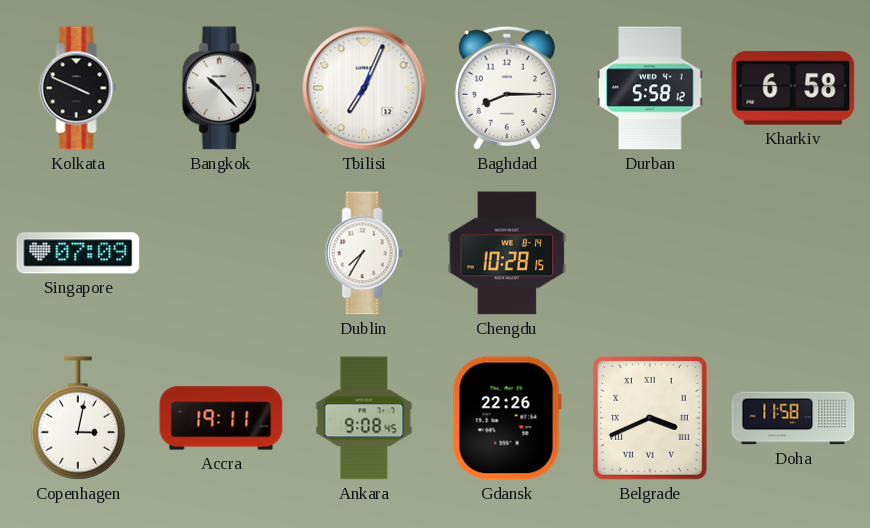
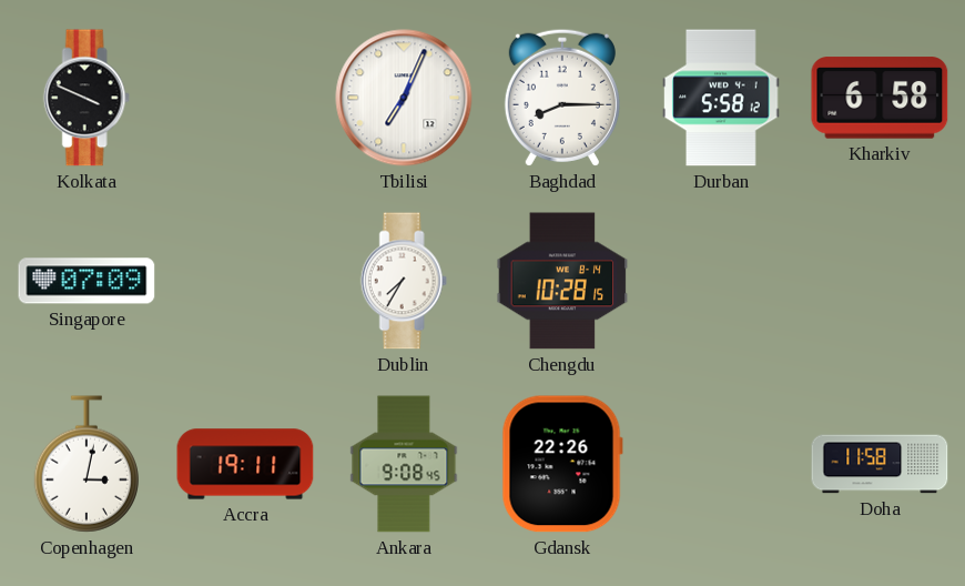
Bangkok: 10:23 -> none
Belgrade: 3:41 -> none
